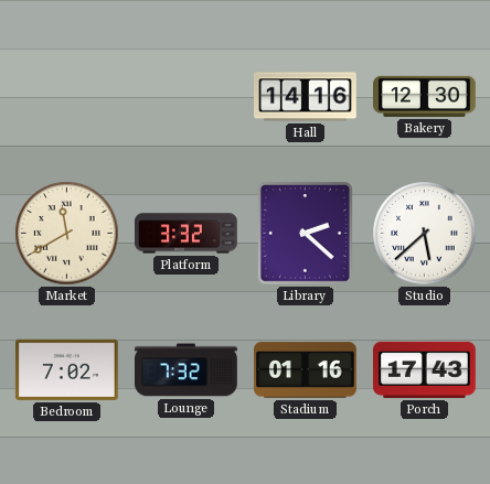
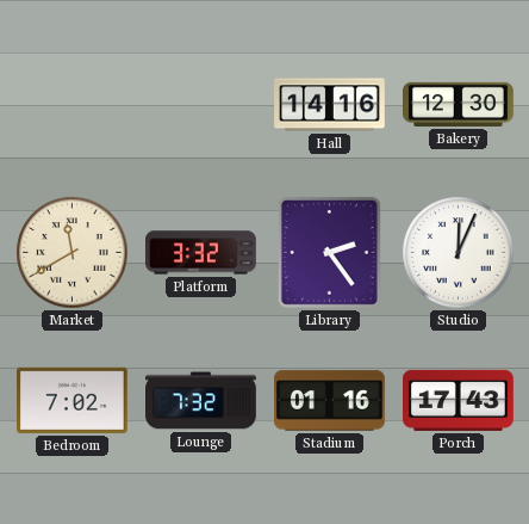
Library: 2:22 -> 2:24
Studio: 5:38 -> 12:04
